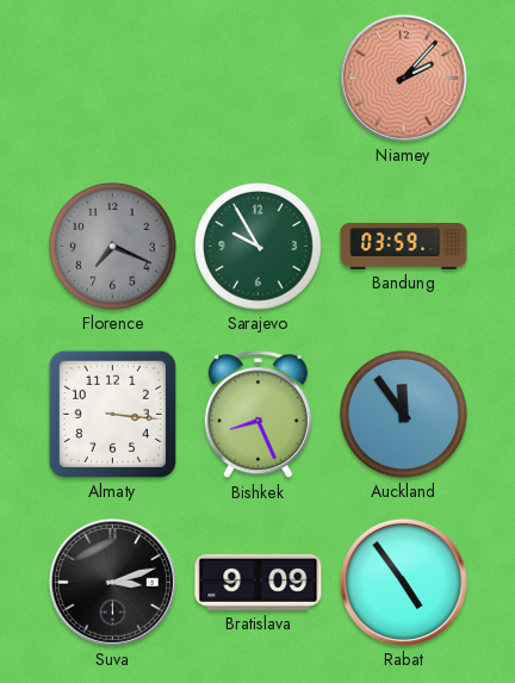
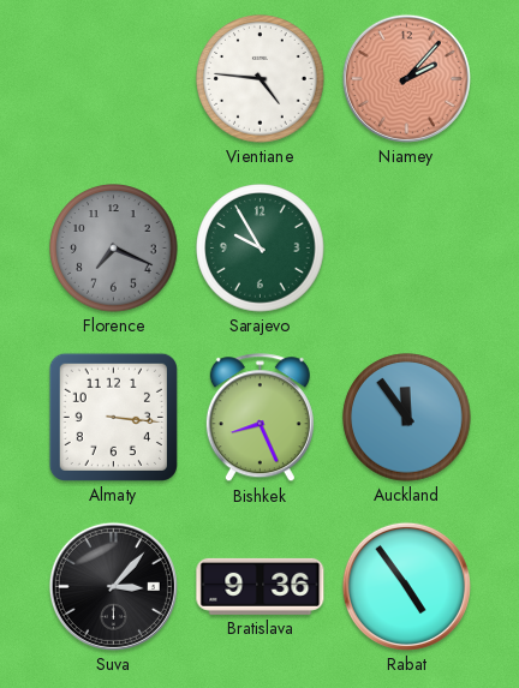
Vientiane: none -> 4:46
Bandung: 03:59 -> none
Suva: 3:12 -> 3:07
Bratislava: 9:09 -> 9:36
